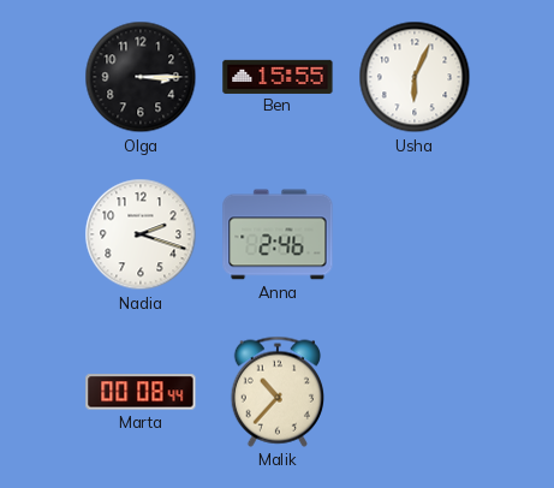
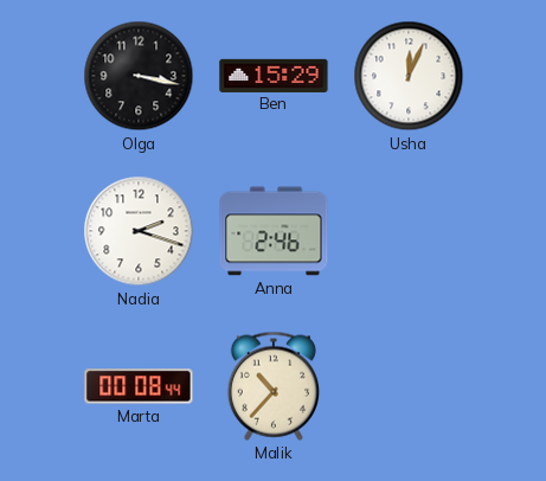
Olga: 3:15 -> 3:17
Ben: 15:55 -> 15:29
Usha: 6:04 -> 12:04
